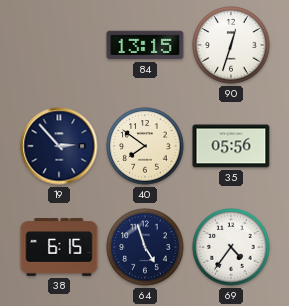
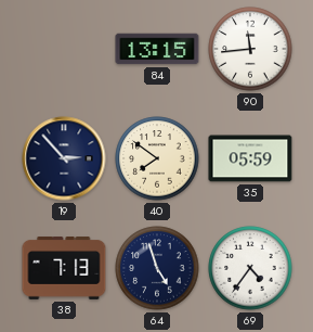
90: 12:33 -> 11:44
35: 05:56 -> 05:59
38: 6:15 -> 7:13
